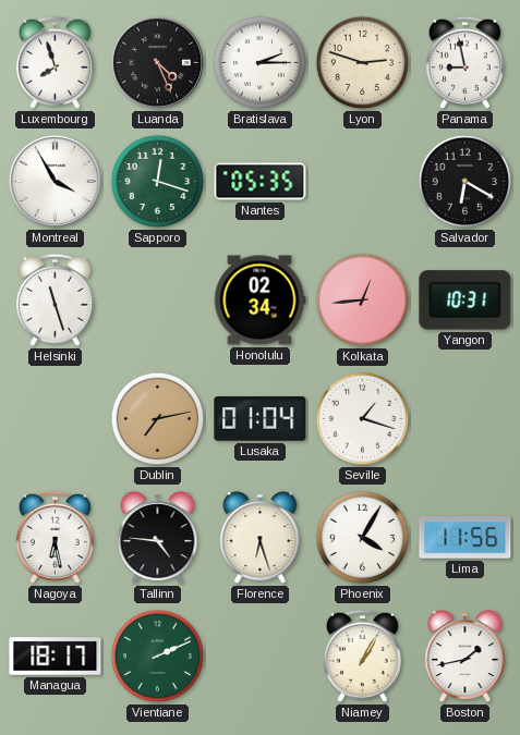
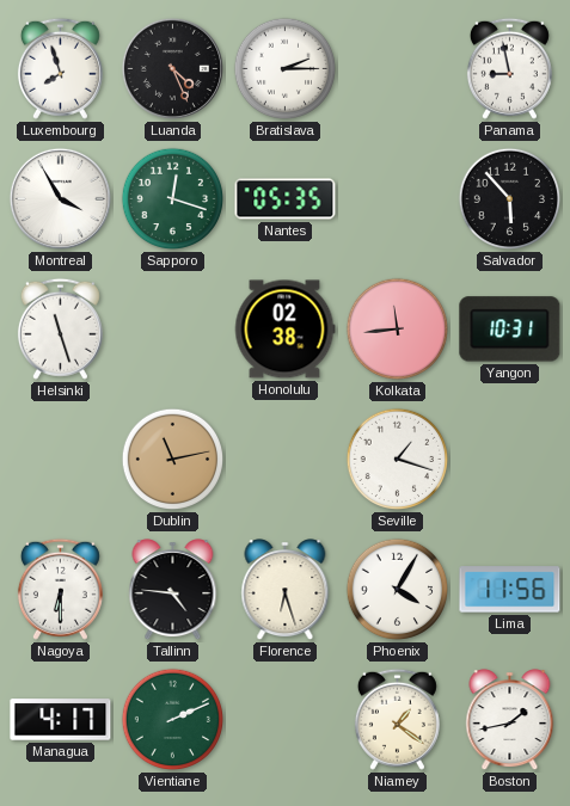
Lyon: 2:48 -> none
Salvador: 6:20 -> 5:53
Honolulu: 02:34 -> 02:38
Kolkata: 12:44 -> 11:44
Dublin: 7:13 -> 11:13
Lusaka: 01:04 -> none
Nagoya: 6:28 -> 6:30
Managua: 18:17 -> 4:17
Niamey: 1:05 -> 1:21
